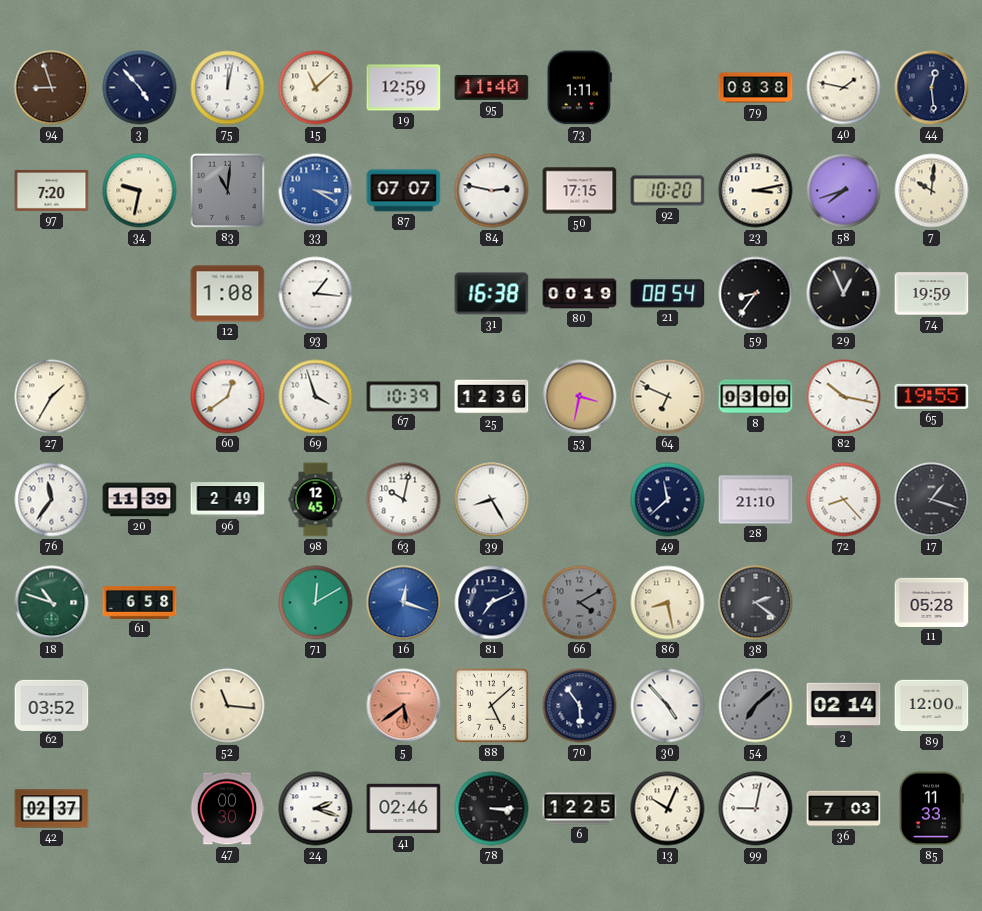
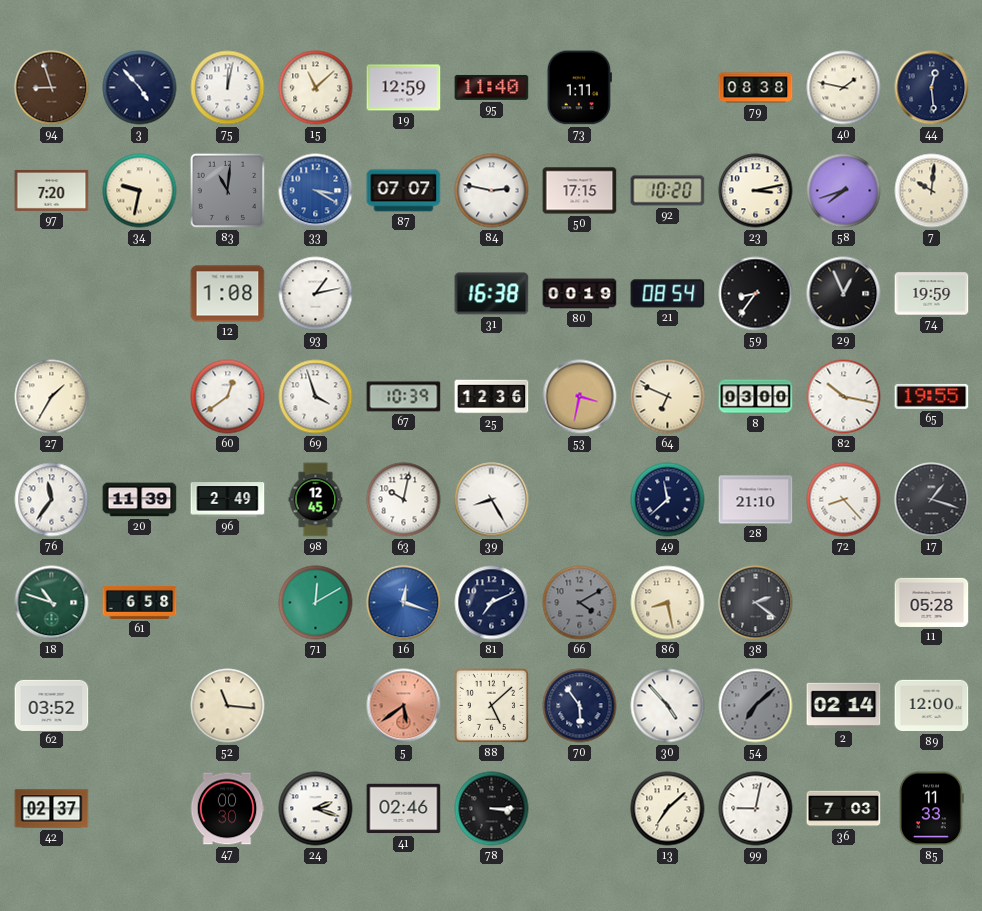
93: 1:16 -> 1:13
6: 12:25 -> none
13: 10:04 -> 7:08
